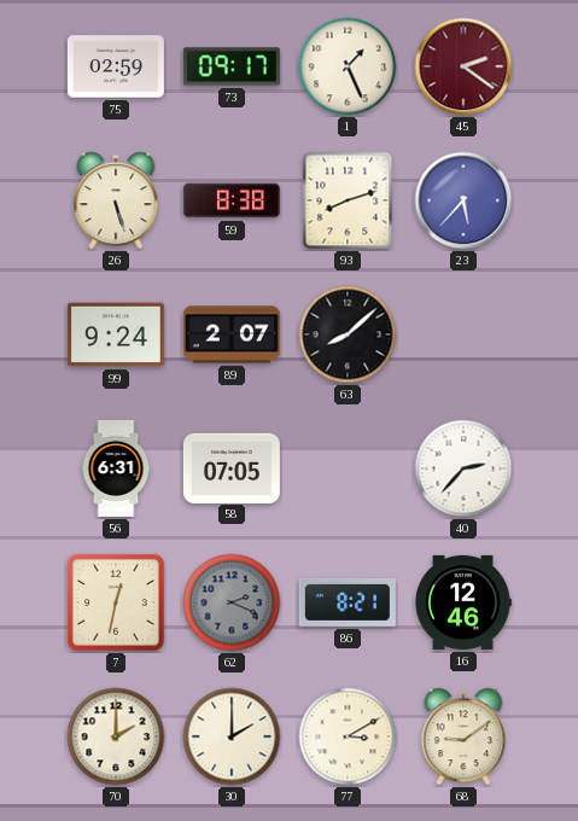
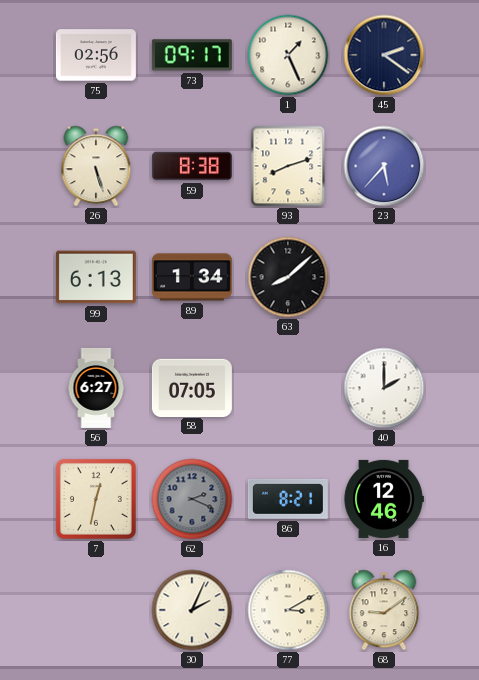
75: 02:59 -> 02:56
45 dial: burgundy -> navy
99: 9:24 -> 6:13
89: 2:07 -> 1:34
56: 6:31 -> 6:27
40: 2:37 -> 2:00
70: 2:00 -> none
30: 2:00 -> 2:04
